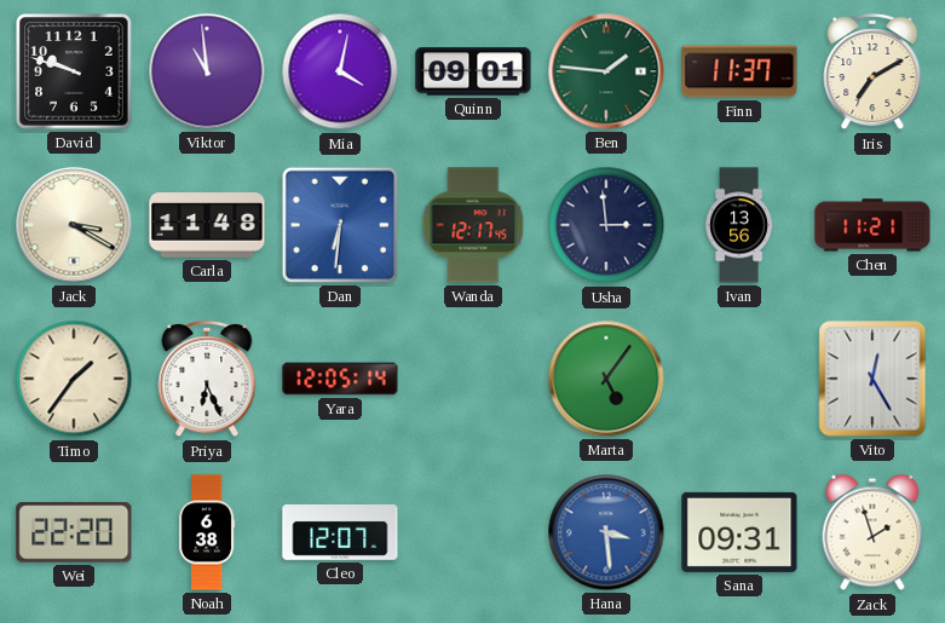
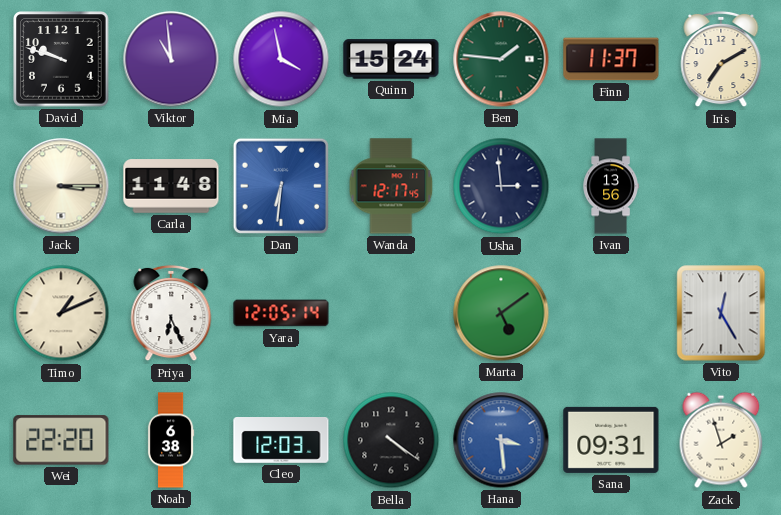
Mia: 4:02 -> 3:58
Quinn: 09:01 -> 15:24
Jack: 3:20 -> 3:15
Chen: 11:21 -> none
Timo: 1:36 -> 1:11
Marta: 5:06 -> 5:09
Cleo: 12:07 -> 12:03
Bella: none -> 4:21
